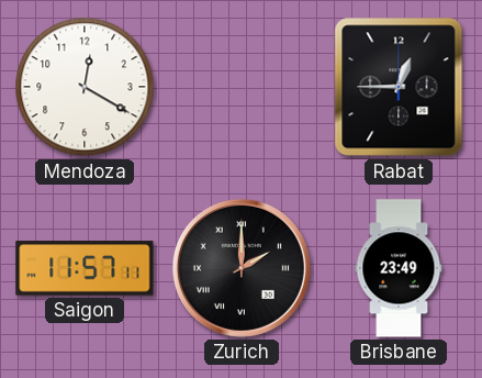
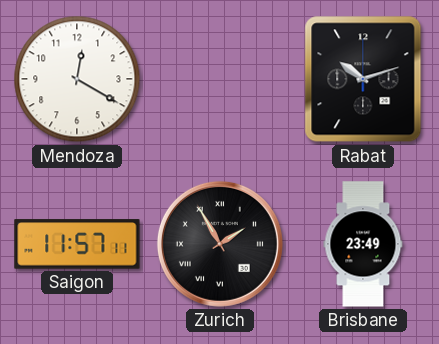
Rabat: 12:45 -> 10:12
Zurich: 2:00 -> 1:55
